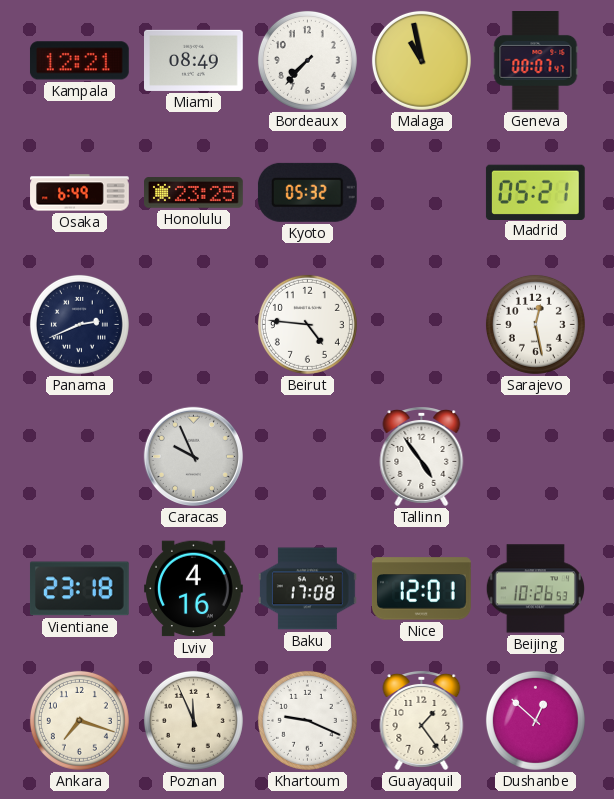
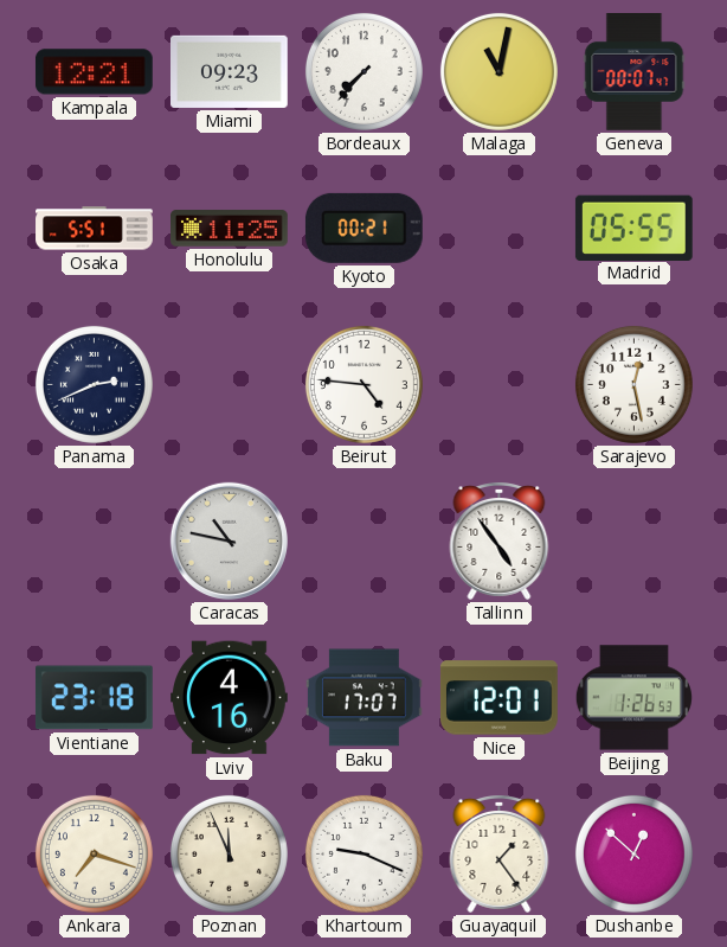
Miami: 08:49 -> 09:23
Malaga: 10:58 -> 11:02
Osaka: 6:49 -> 5:51
Honolulu: 23:25 -> 11:25
Kyoto: 05:32 -> 00:21
Madrid: 05:21 -> 05:55
Caracas: 9:56 -> 10:47
Baku: 17:08 -> 17:07
Beijing: 10:26 -> 1:26
